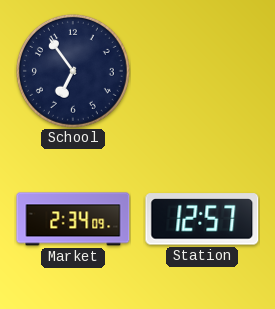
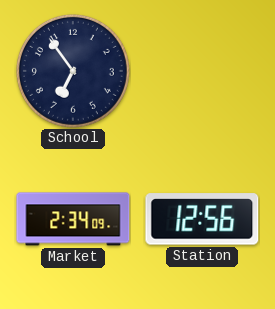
Station: 12:57 -> 12:56
